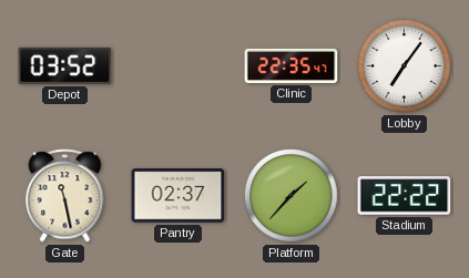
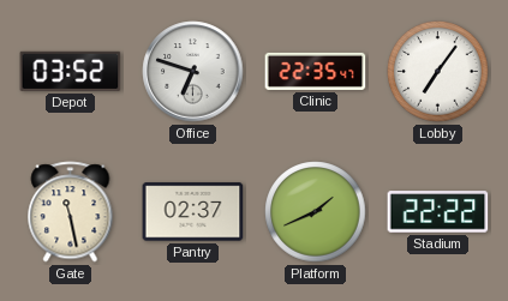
Office: none -> 6:48
Platform: 1:37 -> 1:41
